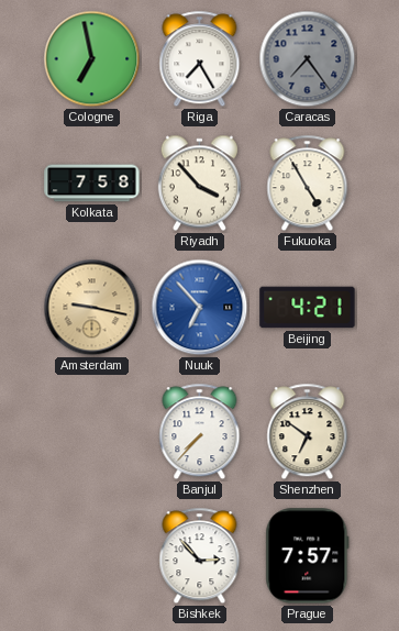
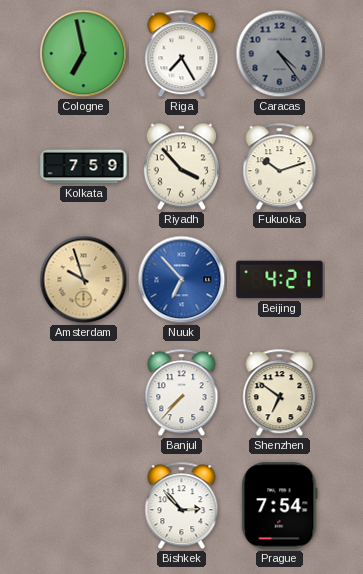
Caracas: 7:24 -> 4:24
Kolkata: 7:58 -> 7:59
Fukuoka: 4:55 -> 10:12
Amsterdam: 9:17 -> 9:57
Prague: 7:57 -> 7:54
